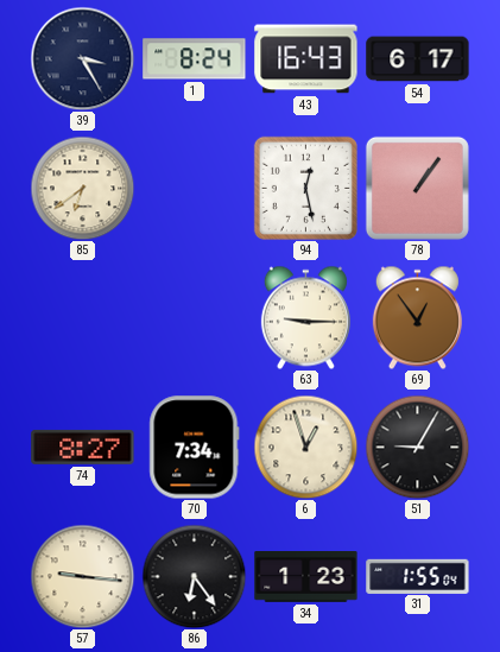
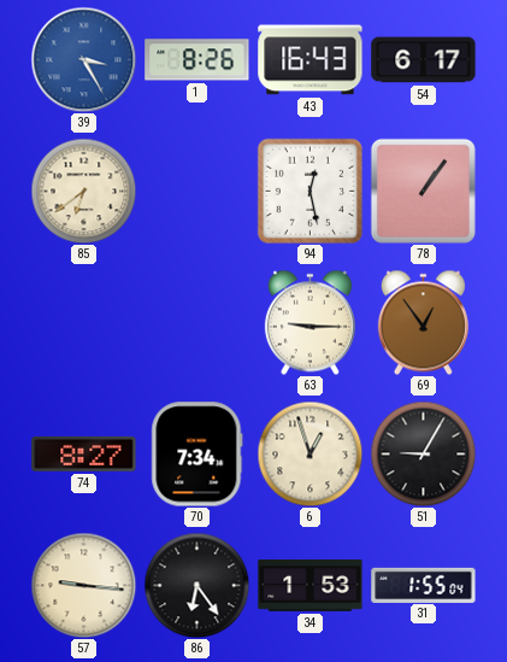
39 dial: navy -> blue
1: 8:24 -> 8:26
34: 1:23 -> 1:53
